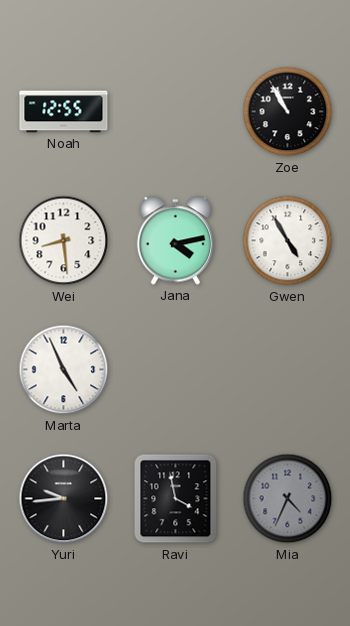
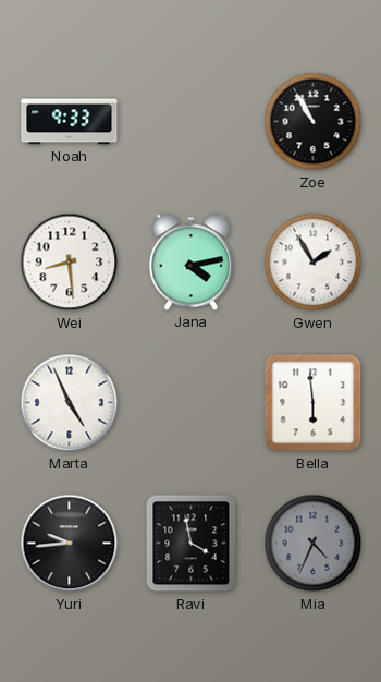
Noah: 12:55 -> 9:33
Gwen: 4:55 -> 1:55
Bella: none -> 5:59
